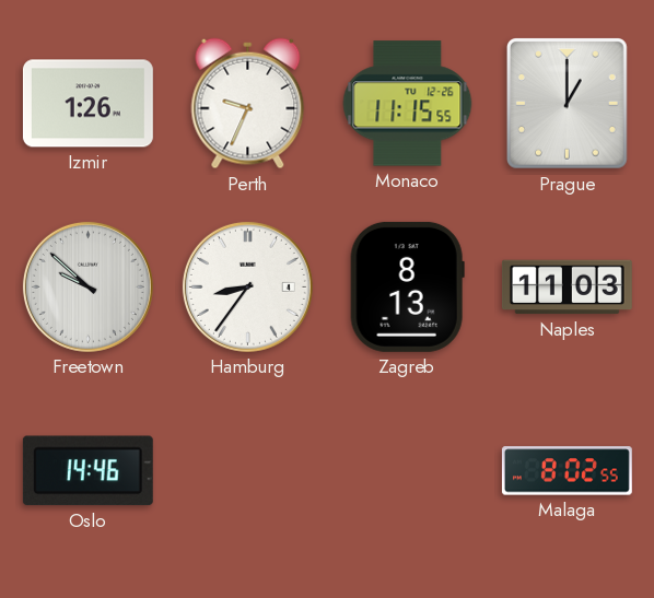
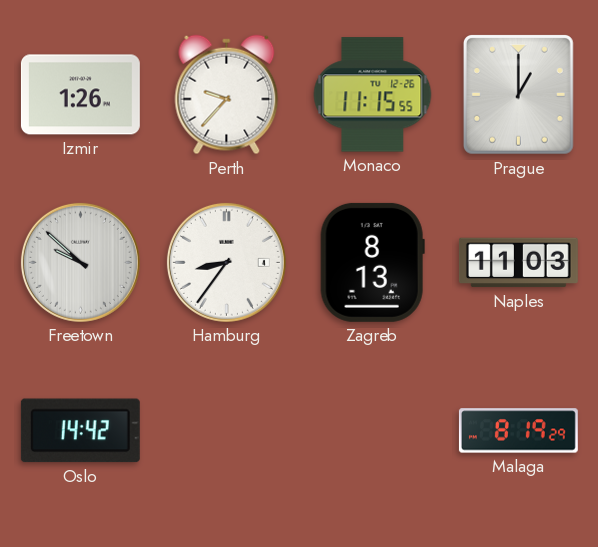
Perth: 9:34 -> 9:37
Oslo: 14:46 -> 14:42
Malaga: 8:02 -> 8:19
